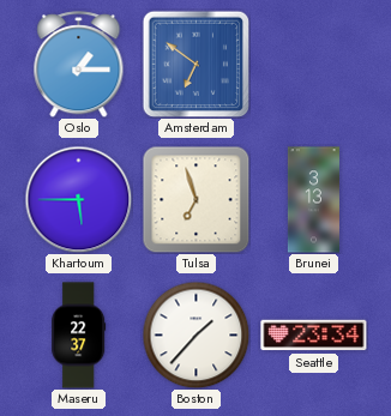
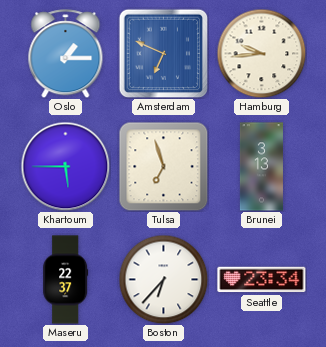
Amsterdam: 6:51 -> 6:49
Hamburg: none -> 9:44
Boston: 1:37 -> 6:37
